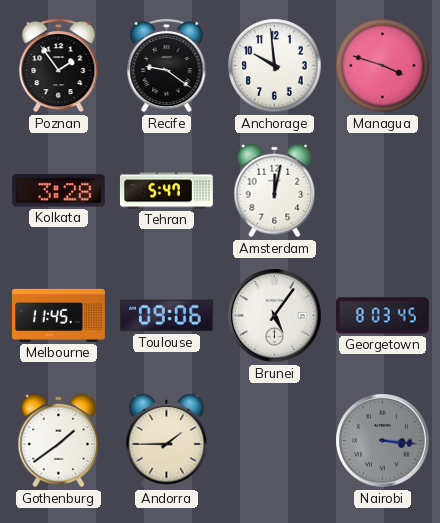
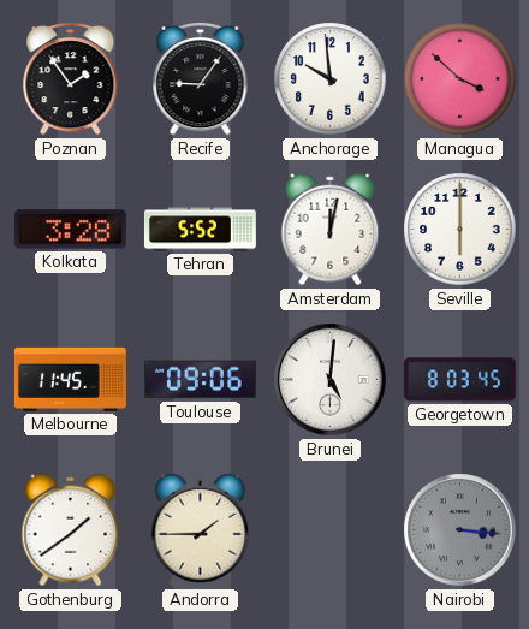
Recife: 9:21 -> 9:06
Managua: 3:48 -> 3:52
Tehran: 5:47 -> 5:52
Seville: none -> 6:00
Brunei: 5:06 -> 5:01
